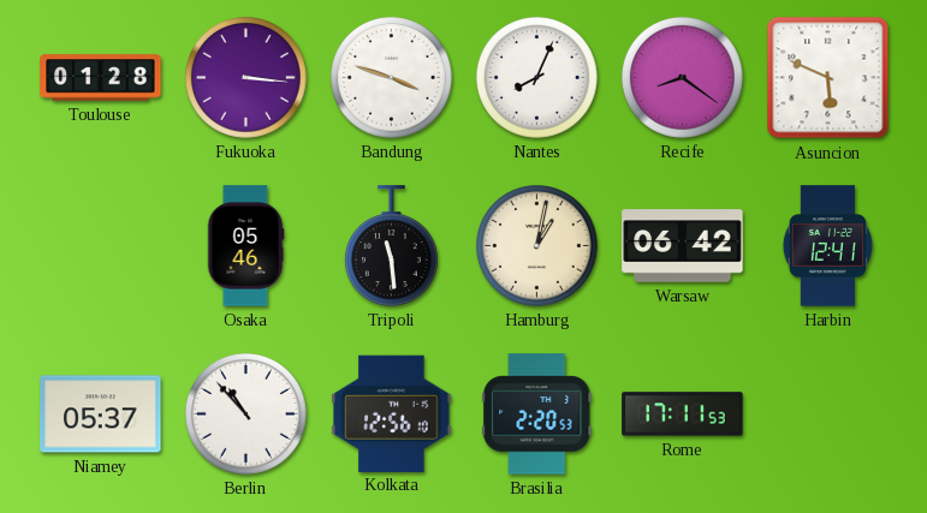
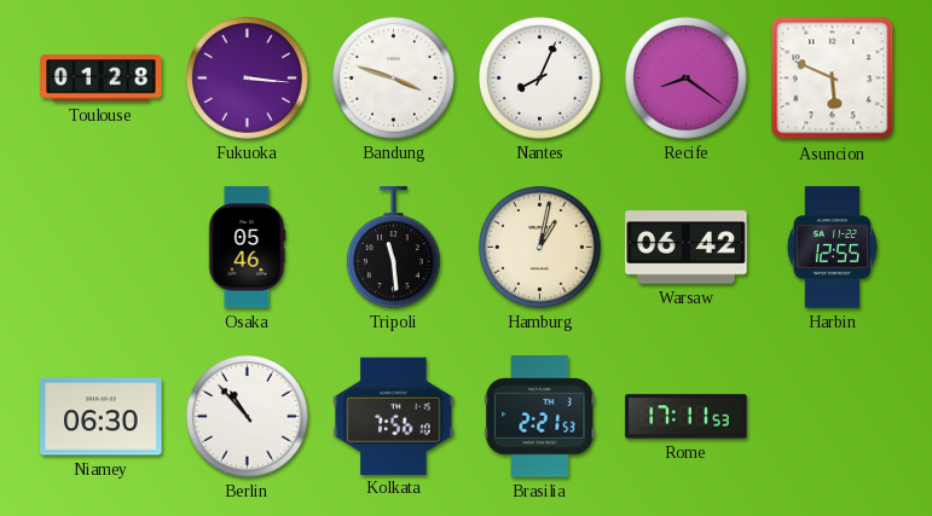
Harbin: 12:41 -> 12:55
Niamey: 05:37 -> 06:30
Kolkata: 12:56 -> 7:56
Brasilia: 2:20 -> 2:21
